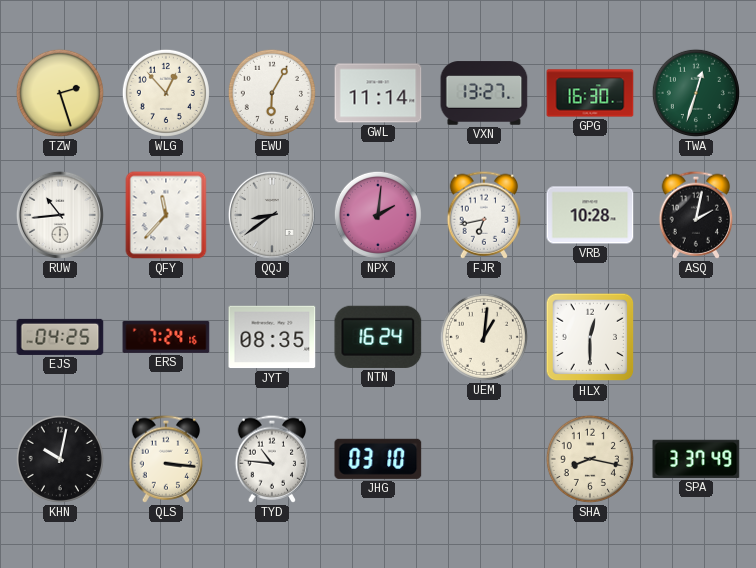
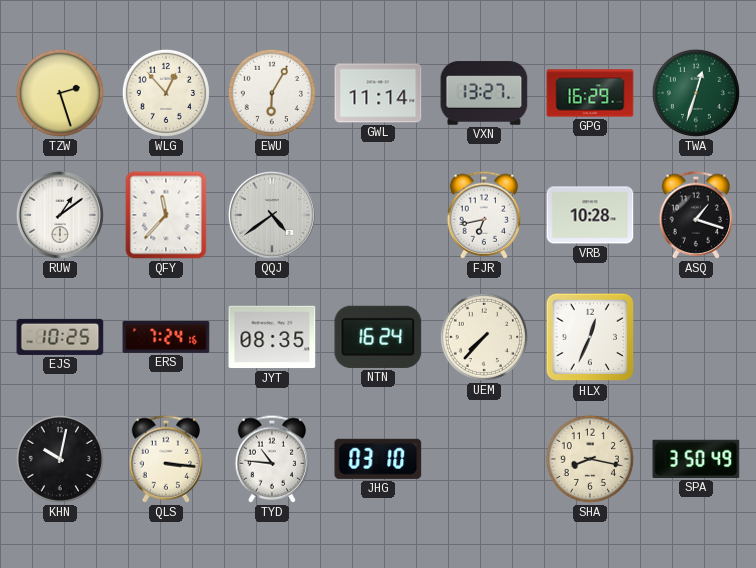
GPG: 16:30 -> 16:29
RUW: 10:44 -> 1:09
QQJ: 8:39 -> 4:39
NPX: 2:01 -> none
ASQ: 2:02 -> 1:18
EJS: 04:25 -> 10:25
UEM: 1:01 -> 7:37
HLX: 12:30 -> 12:34
SPA: 3:37 -> 3:50
